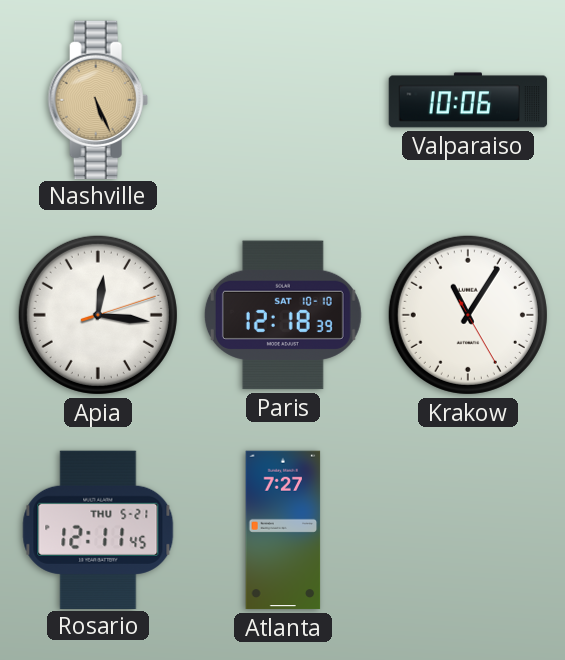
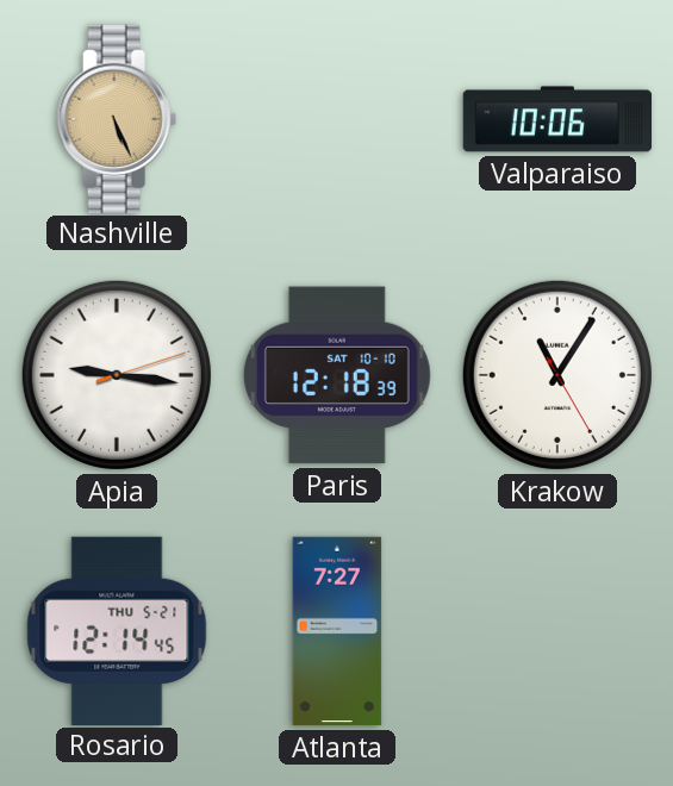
Apia: 12:16 -> 9:16
Rosario: 12:11 -> 12:14
